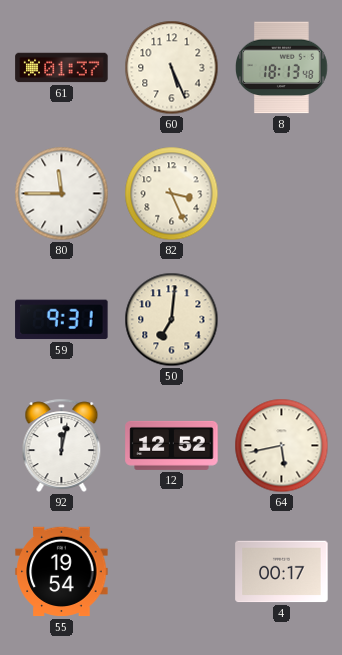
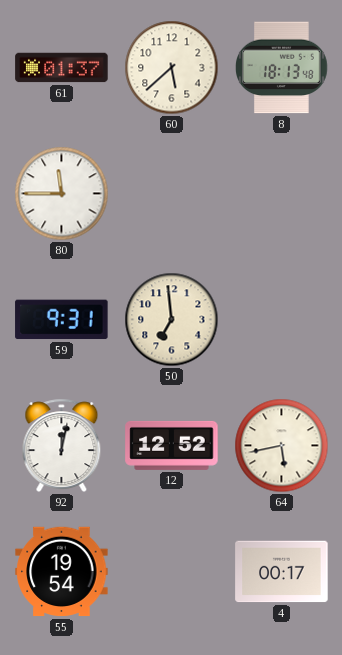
60: 5:26 -> 5:38
82: 3:26 -> none
50: 7:01 -> 6:59
